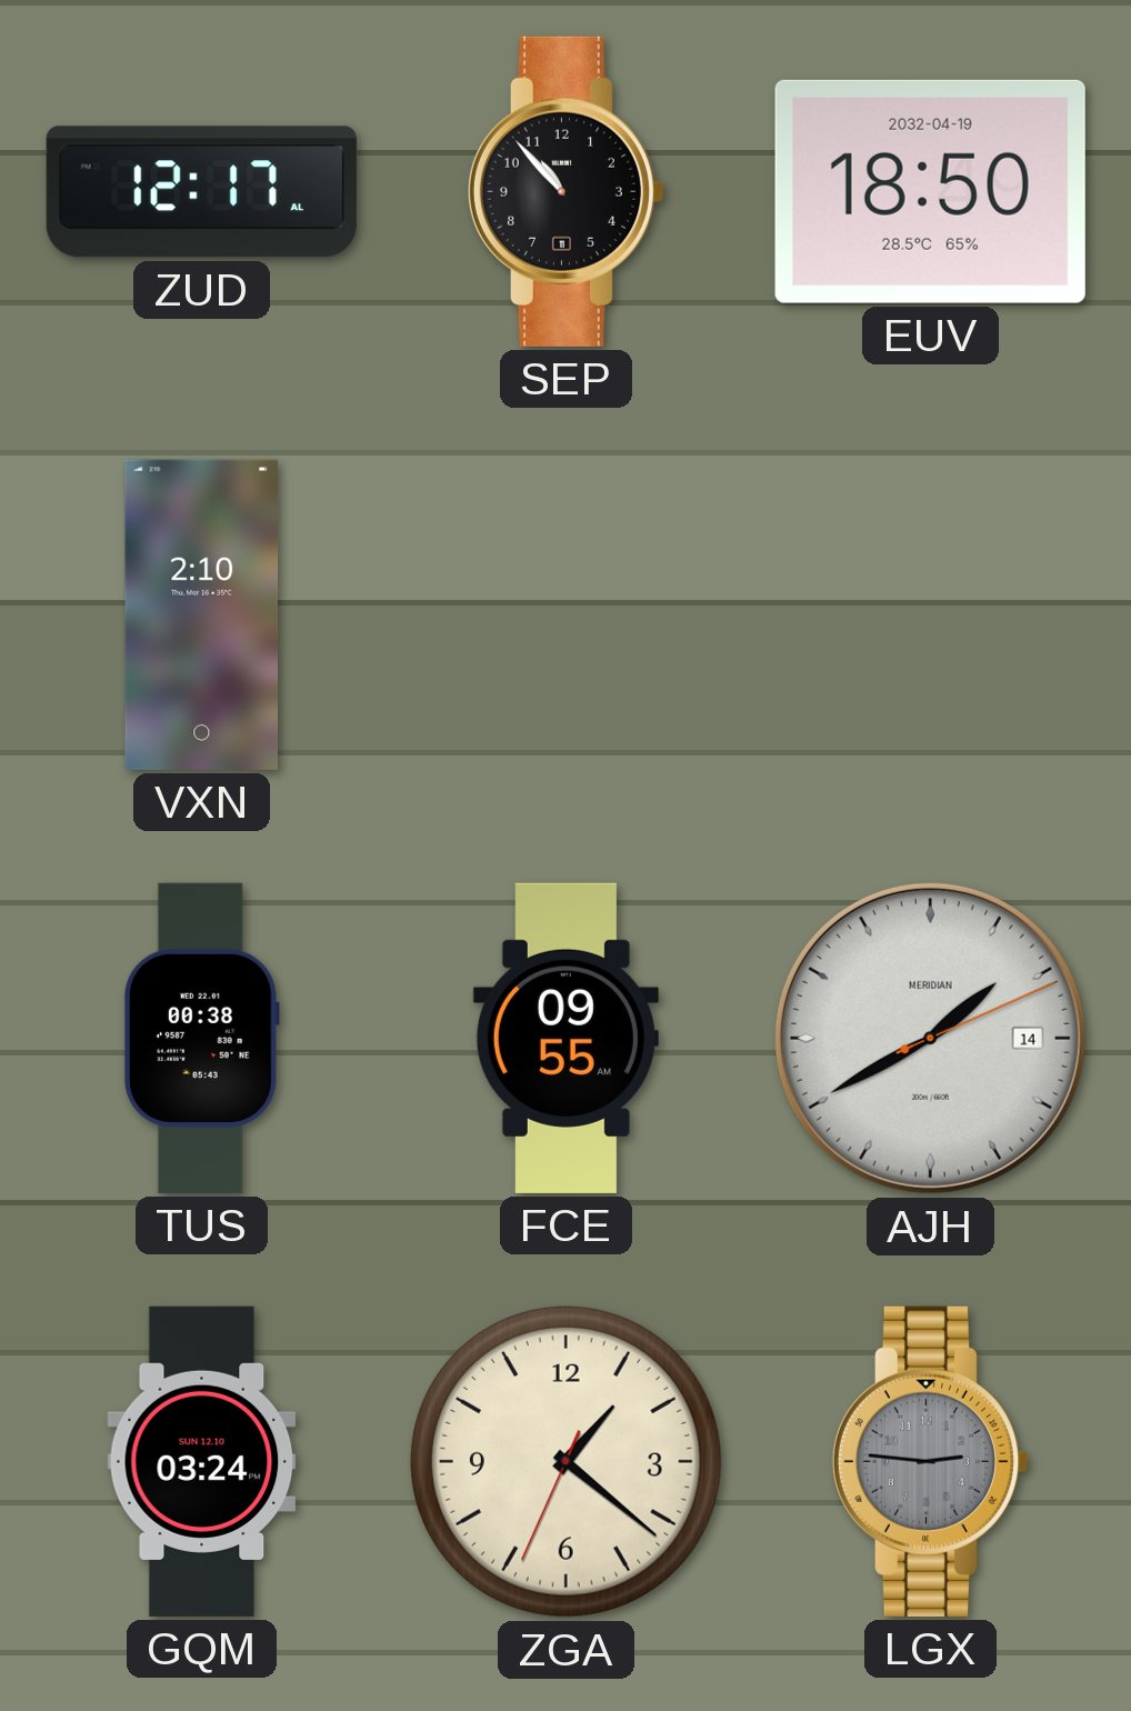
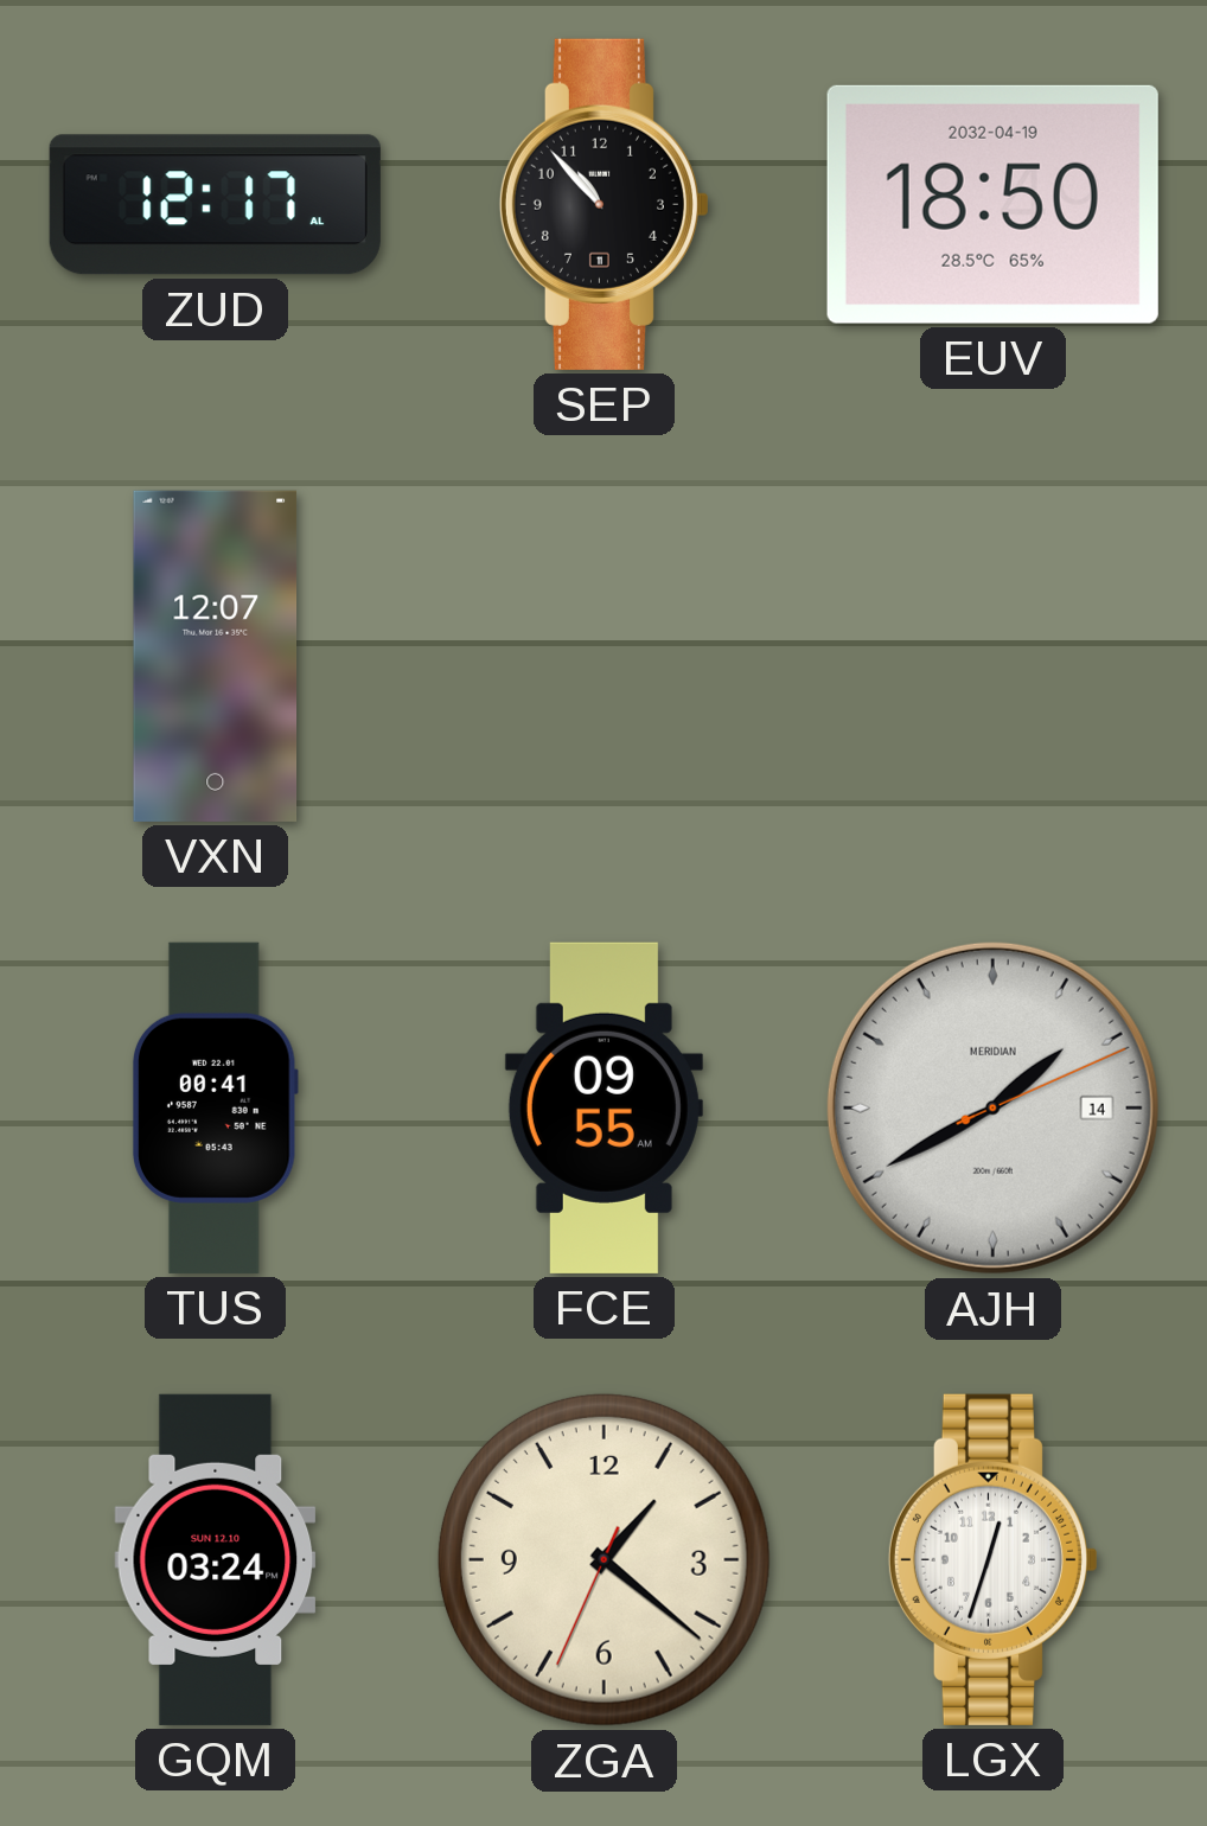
VXN: 2:10 -> 12:07
TUS: 00:38 -> 00:41
LGX: 2:46 -> 12:33
LGX dial: grey -> white
